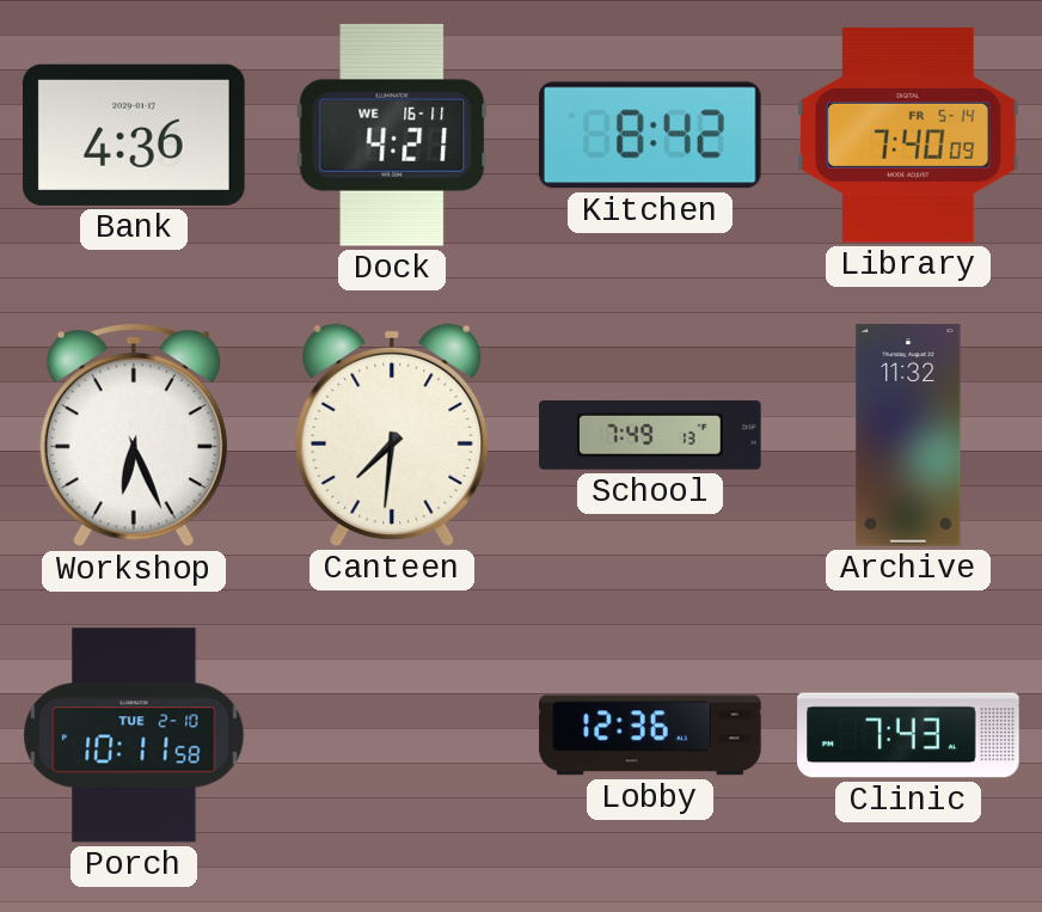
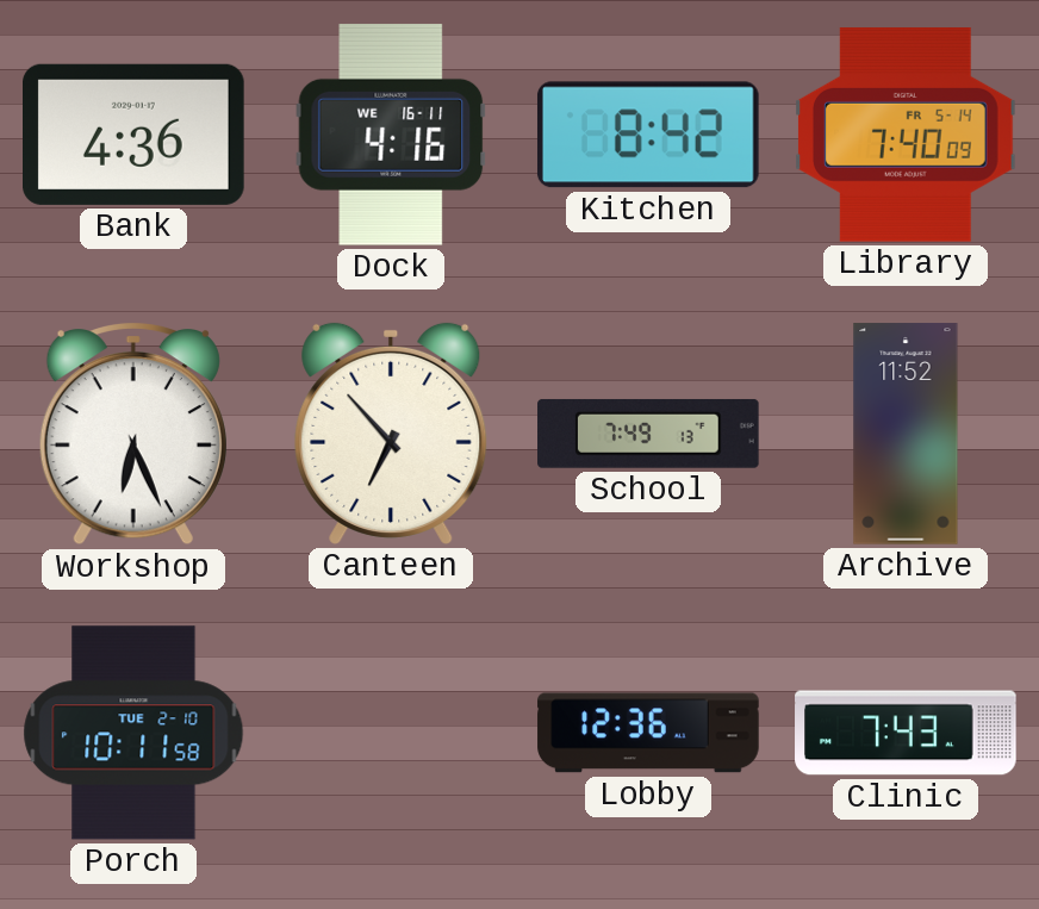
Dock: 4:21 -> 4:16
Canteen: 7:31 -> 6:53
Archive: 11:32 -> 11:52
